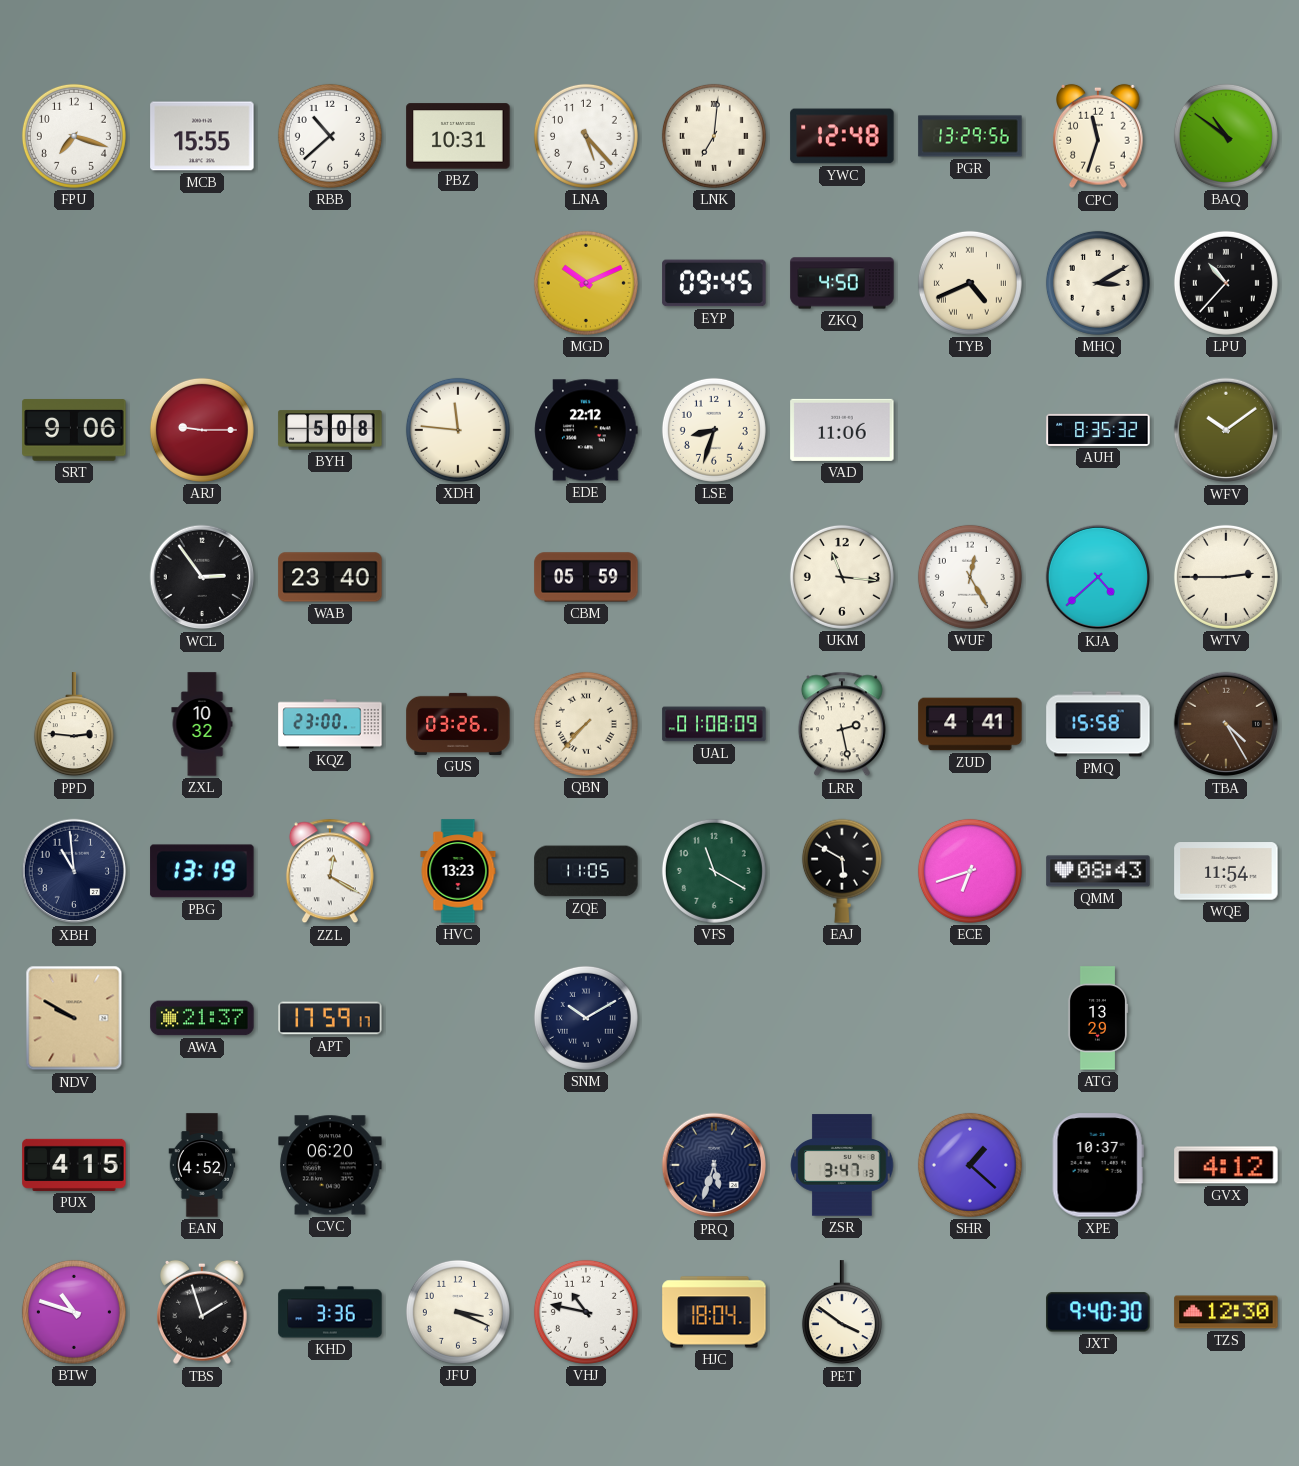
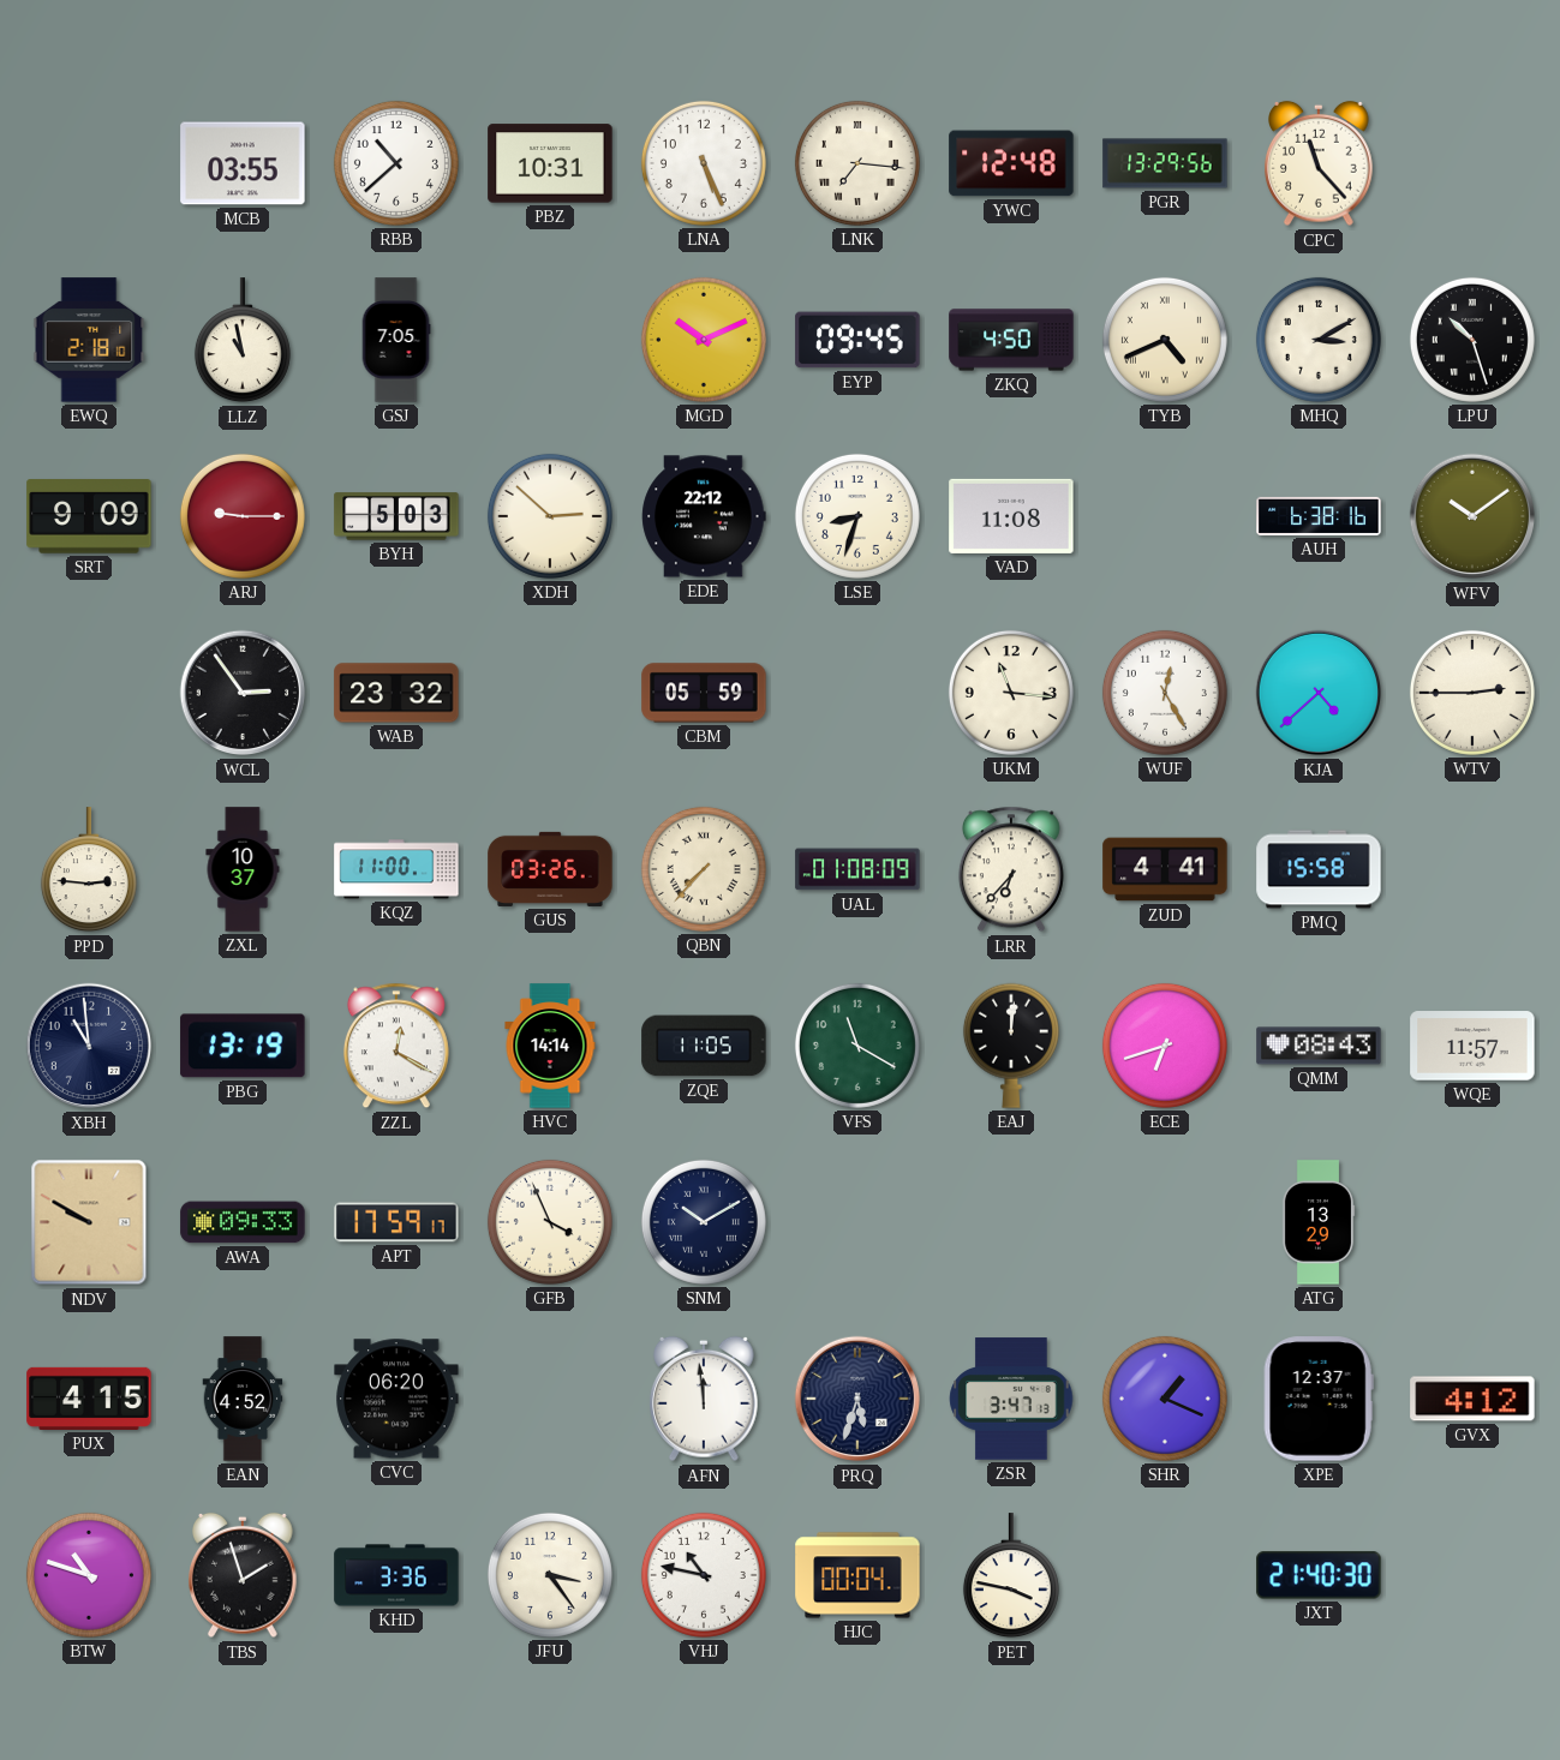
FPU: 7:18 -> none
MCB: 15:55 -> 03:55
LNA: 5:23 -> 5:26
LNK: 7:01 -> 7:16
CPC: 11:33 -> 11:23
BAQ: 10:51 -> none
EWQ: none -> 2:18
LLZ: none -> 10:58
GSJ: none -> 7:05
LPU: 10:37 -> 10:27
SRT: 9:06 -> 9:09
BYH: 5:08 -> 5:03
XDH: 11:46 -> 2:52
VAD: 11:06 -> 11:08
AUH: 8:35 -> 6:38
WAB: 23:40 -> 23:32
ZXL: 10:32 -> 10:37
KQZ: 23:00 -> 11:00
LRR: 2:28 -> 6:37
TBA: 4:25 -> none
HVC: 13:23 -> 14:14
EAJ: 5:50 -> 12:01
WQE: 11:54 -> 11:57
AWA: 21:37 -> 09:33
GFB: none -> 3:56
AFN: none -> 11:59
SHR: 1:22 -> 1:19
XPE: 10:37 -> 12:37
JFU: 3:19 -> 3:24
HJC: 18:04 -> 00:04
PET: 3:51 -> 3:47
JXT: 9:40 -> 21:40
TZS: 12:30 -> none
